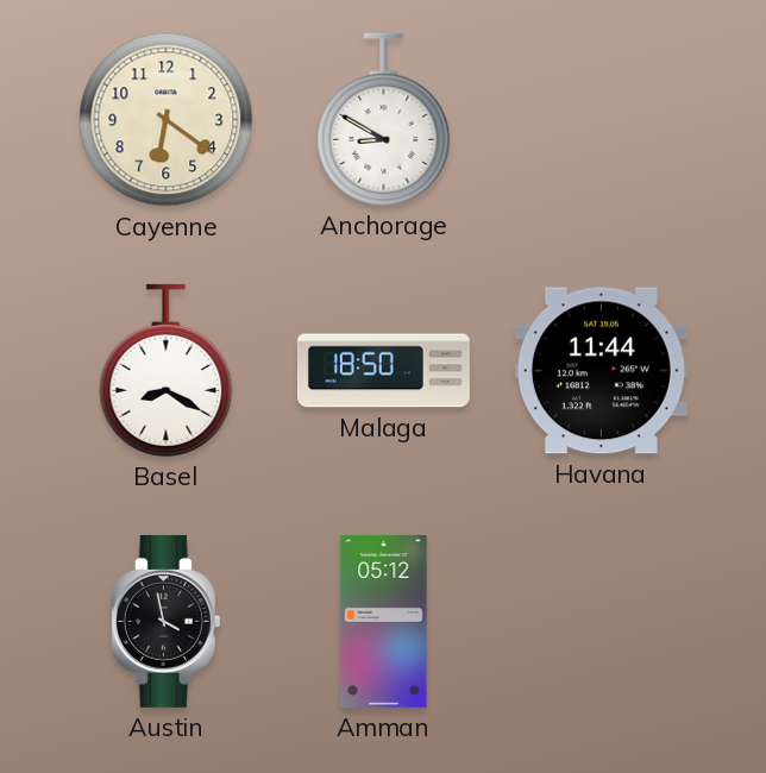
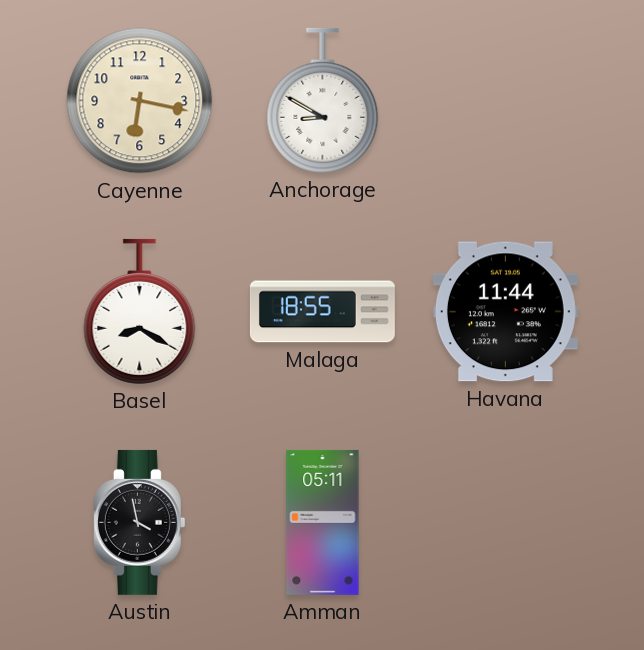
Cayenne: 6:21 -> 6:17
Malaga: 18:50 -> 18:55
Amman: 05:12 -> 05:11
